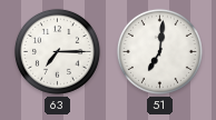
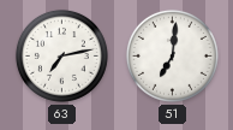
63: 7:15 -> 7:13
